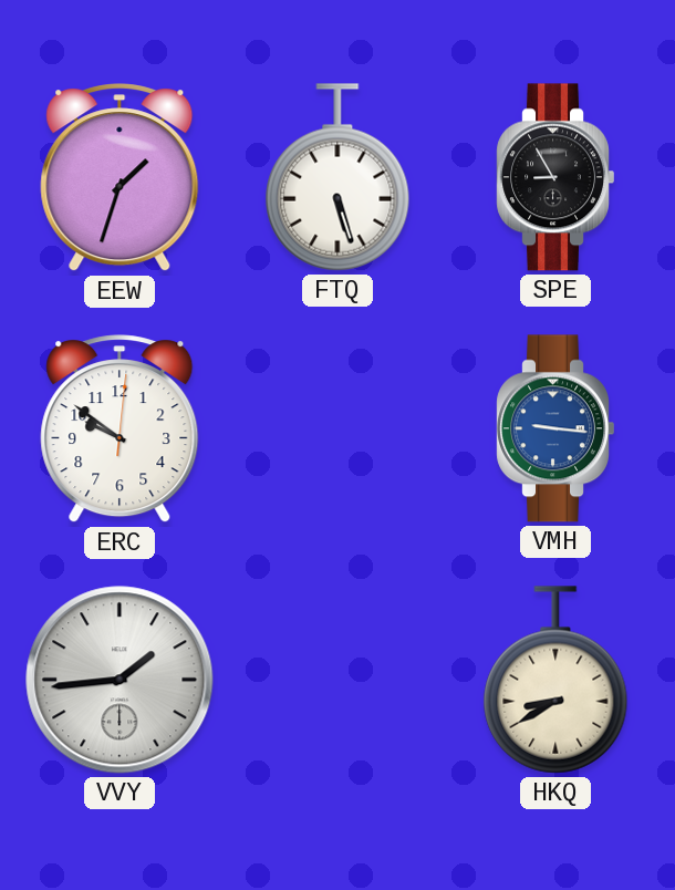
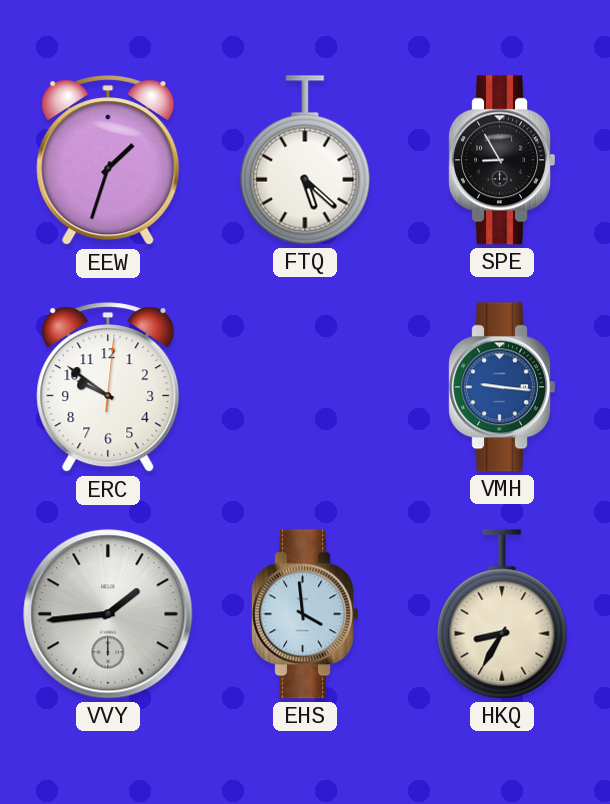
FTQ: 5:27 -> 5:22
EHS: none -> 3:59
HKQ: 8:40 -> 8:35
